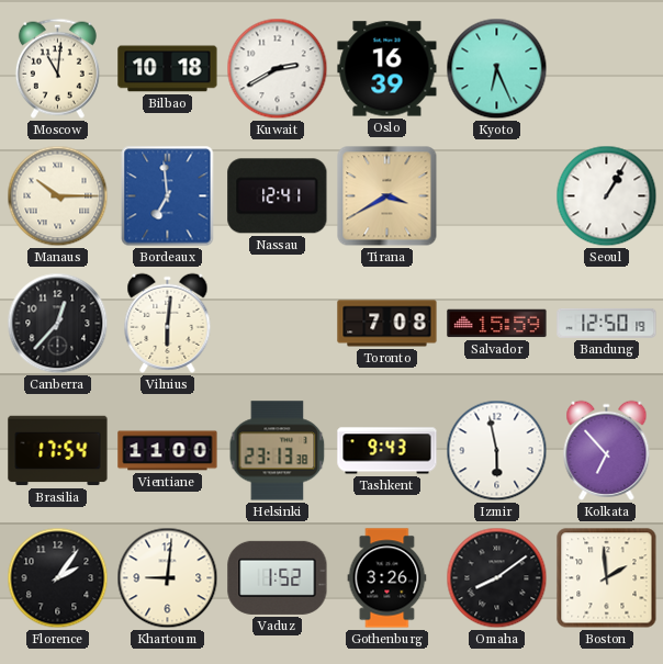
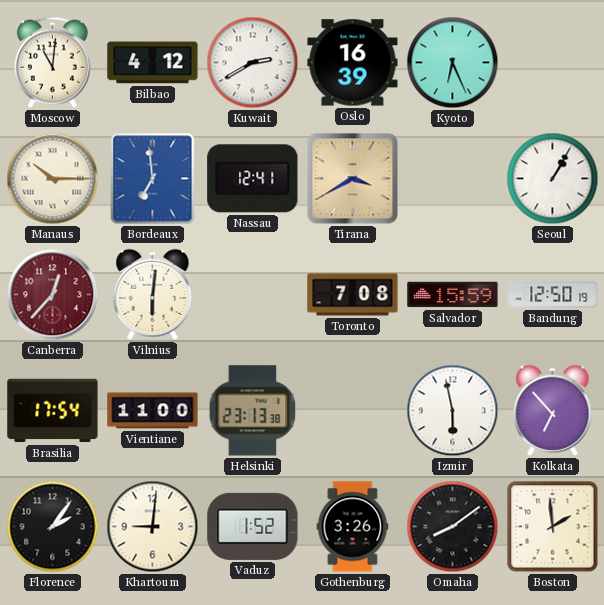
Bilbao: 10:18 -> 4:12
Canberra dial: black -> burgundy
Tashkent: 9:43 -> none
